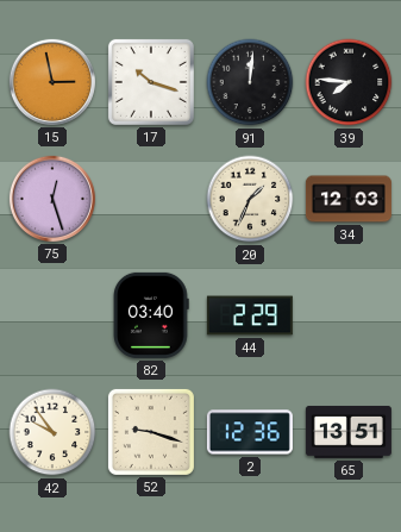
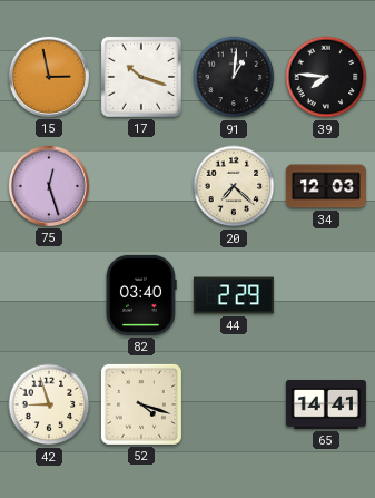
91: 12:01 -> 1:01
20: 1:34 -> 7:22
42: 9:54 -> 8:57
52: 9:18 -> 4:18
2: 12:36 -> none
65: 13:51 -> 14:41
